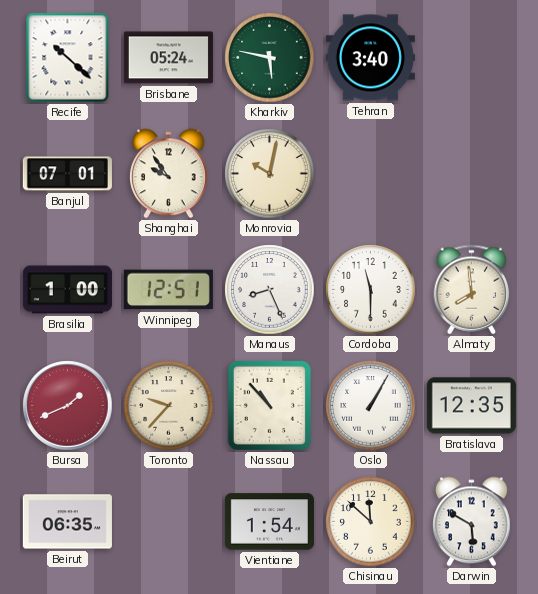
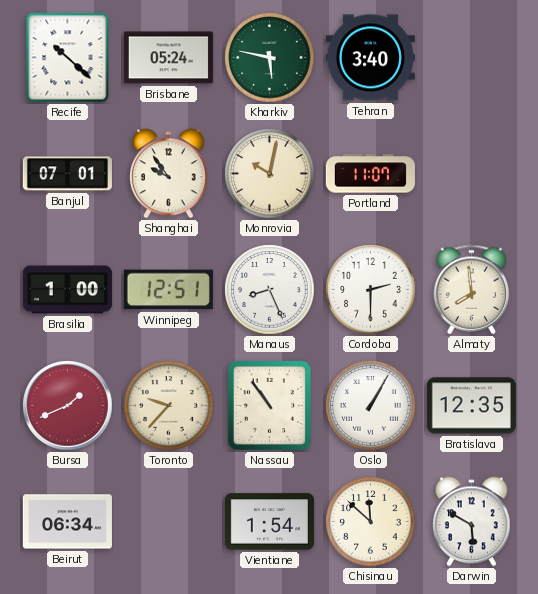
Portland: none -> 11:07
Cordoba: 11:30 -> 2:30
Nassau: 10:53 -> 10:54
Beirut: 06:35 -> 06:34
